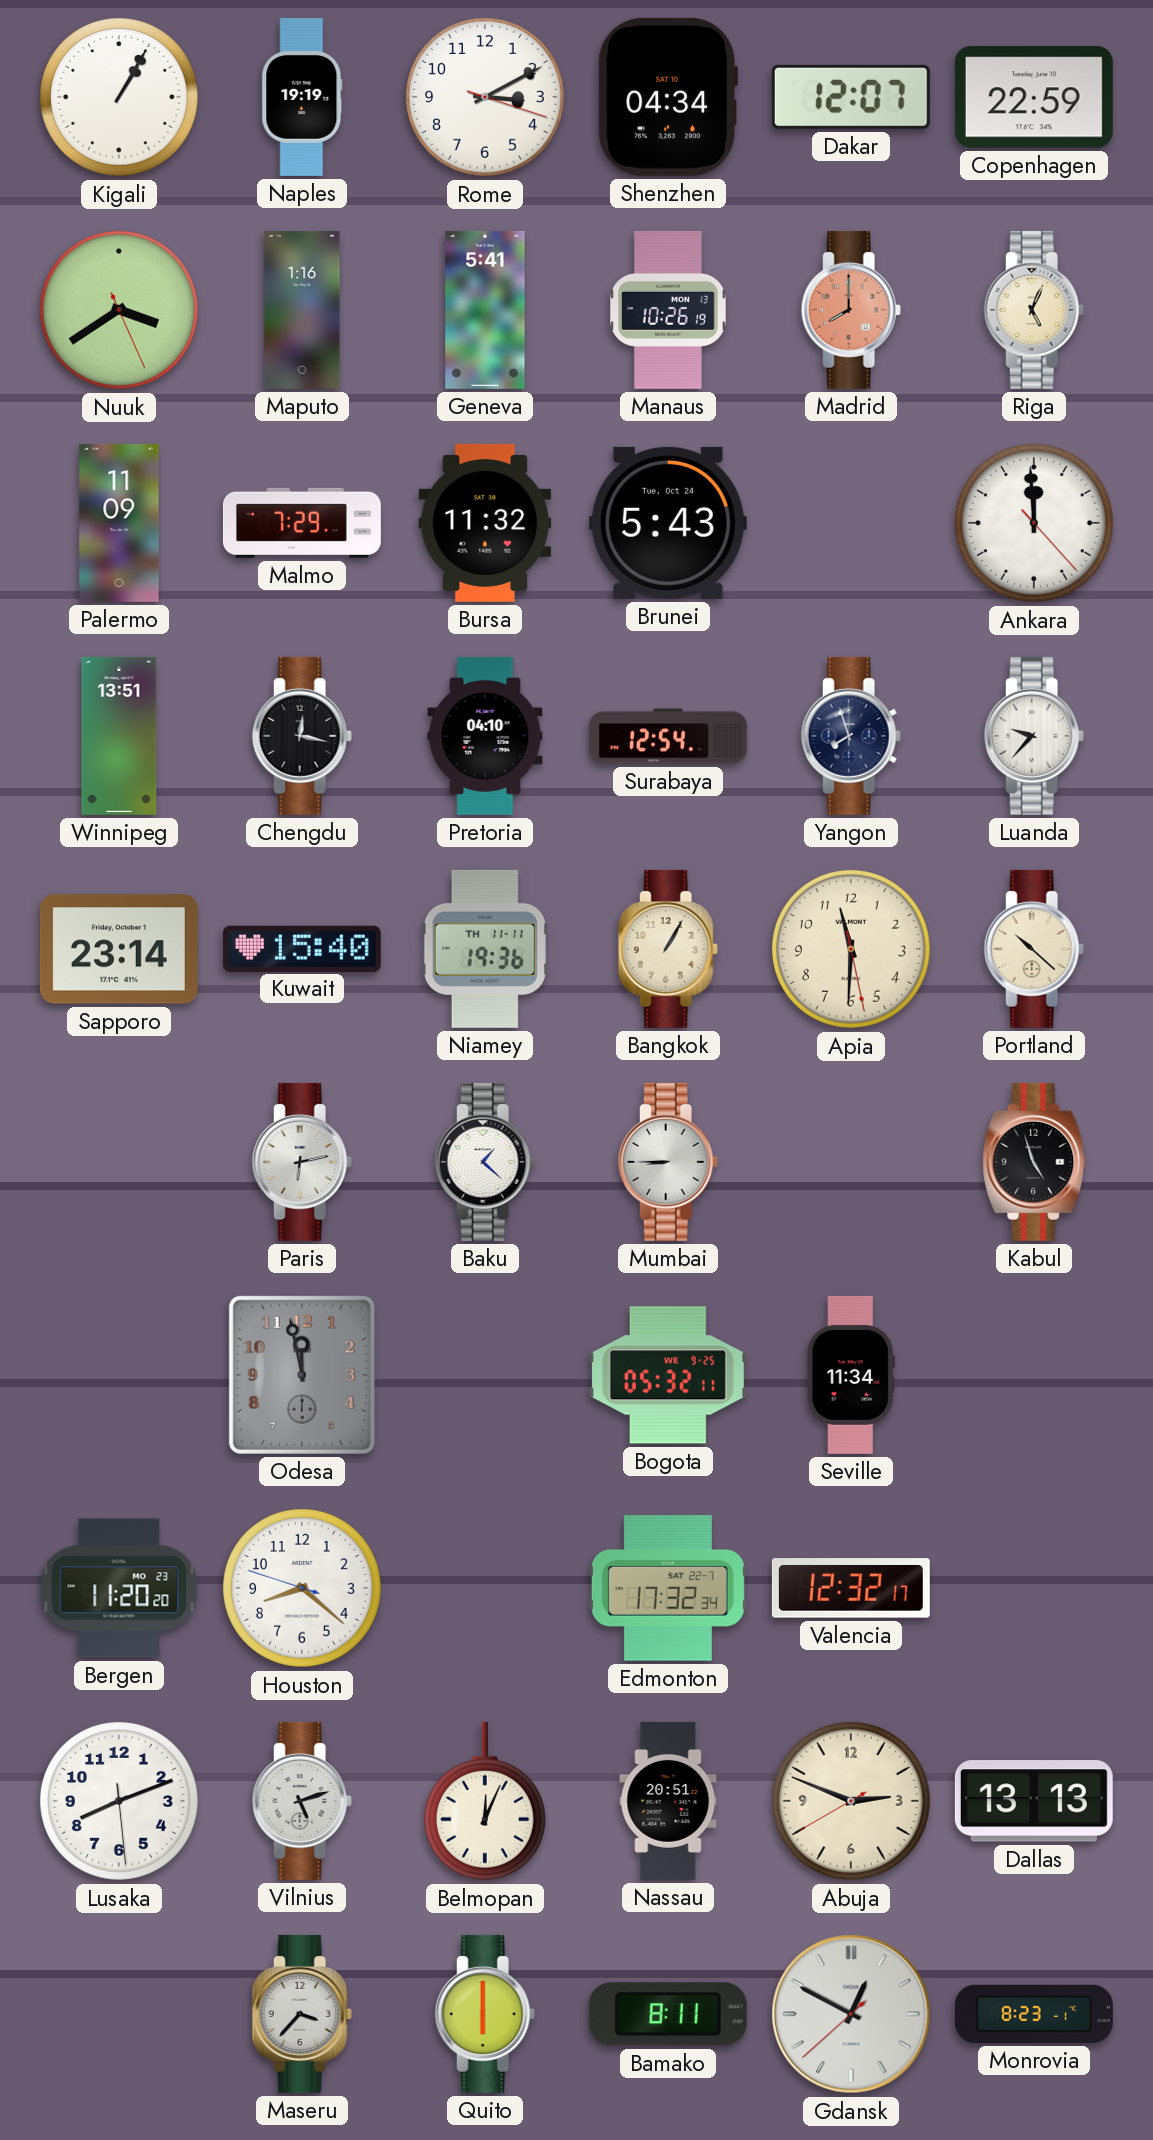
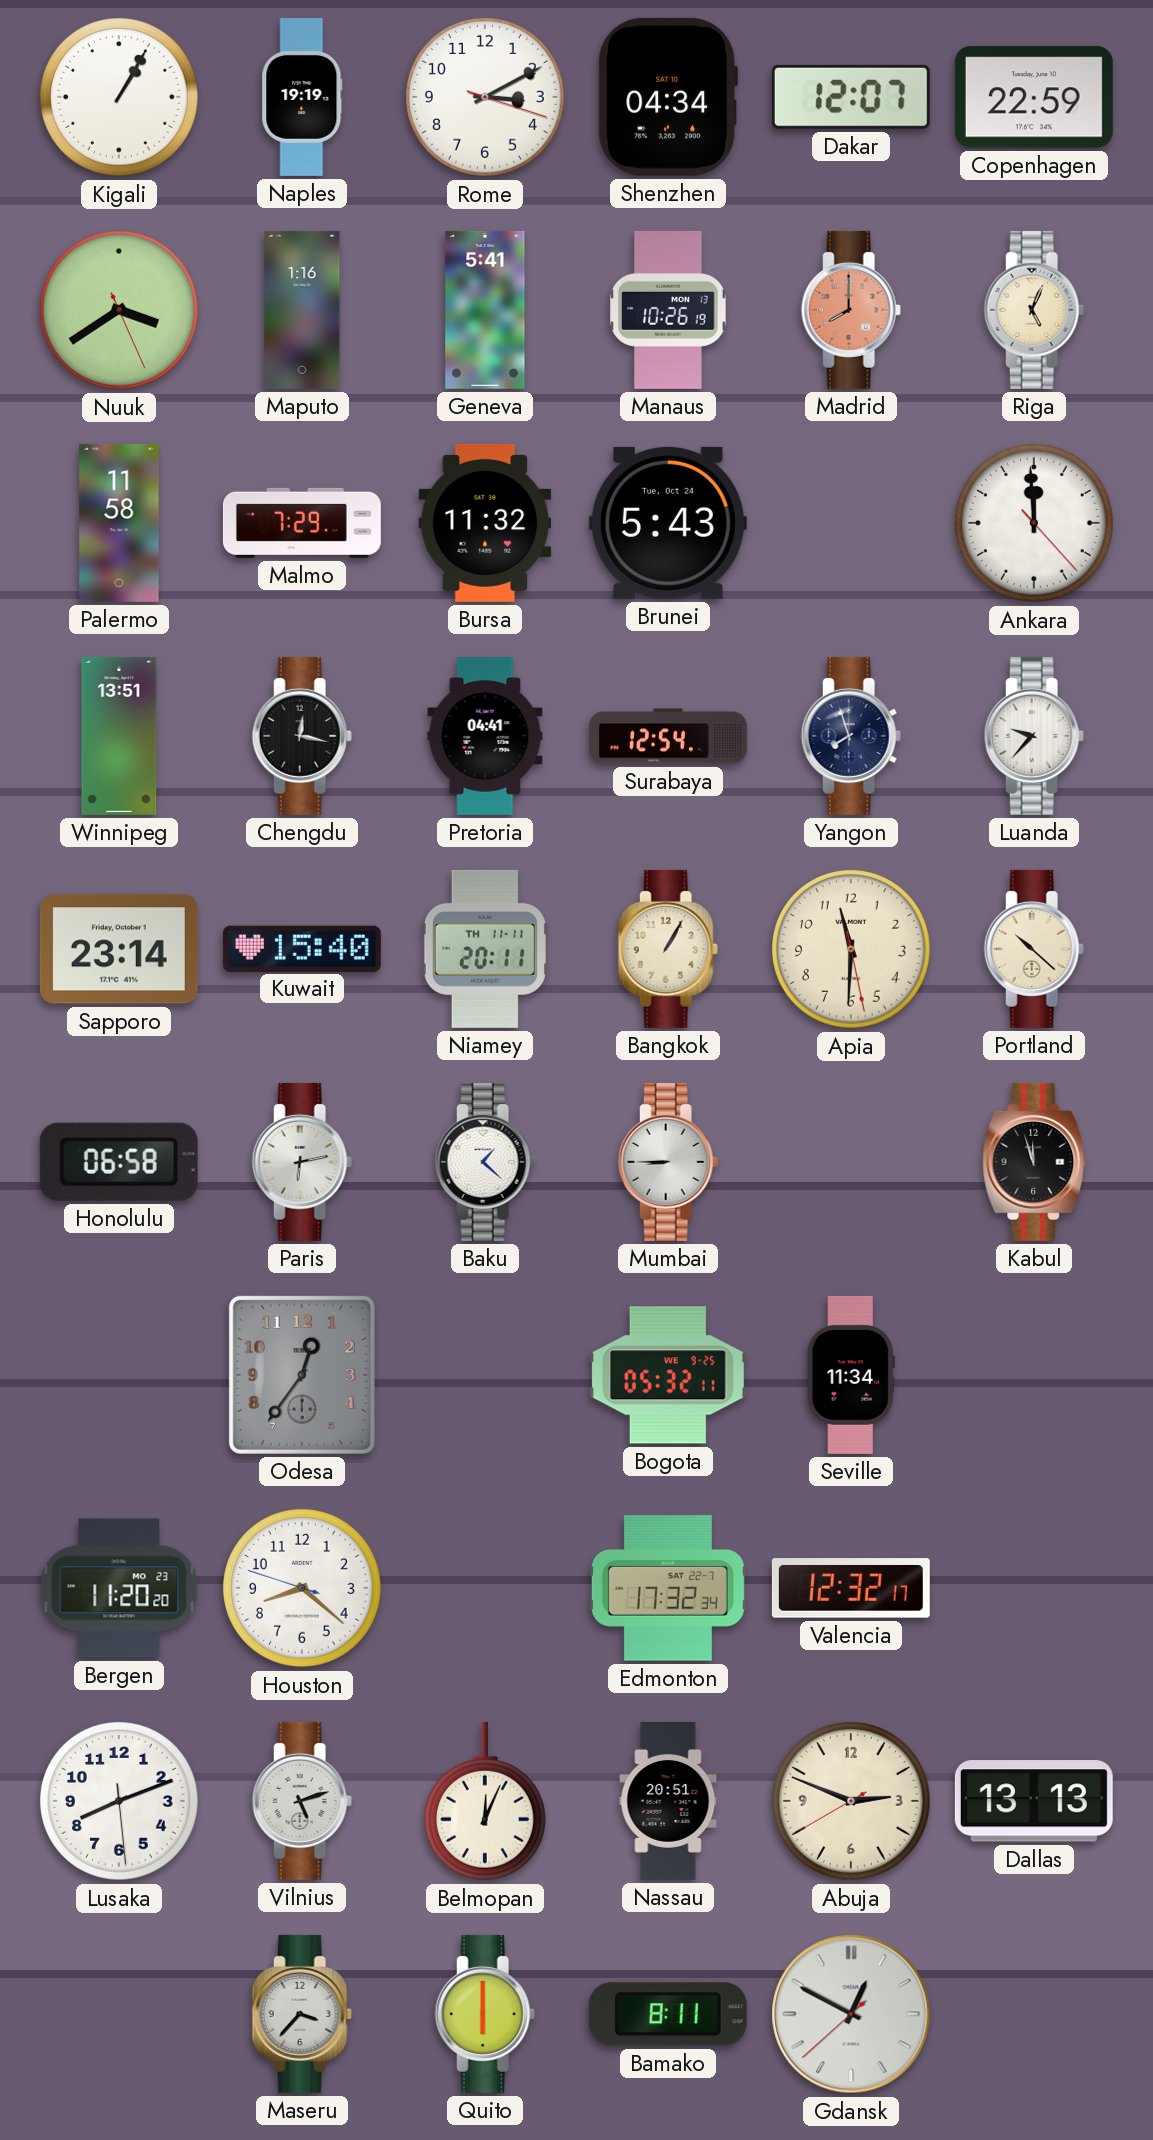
Palermo: 11:09 -> 11:58
Pretoria: 04:10 -> 04:41
Niamey: 19:36 -> 20:11
Honolulu: none -> 06:58
Kabul: 4:57 -> 11:57
Odesa: 11:58 -> 12:36
Monrovia: 8:23 -> none
